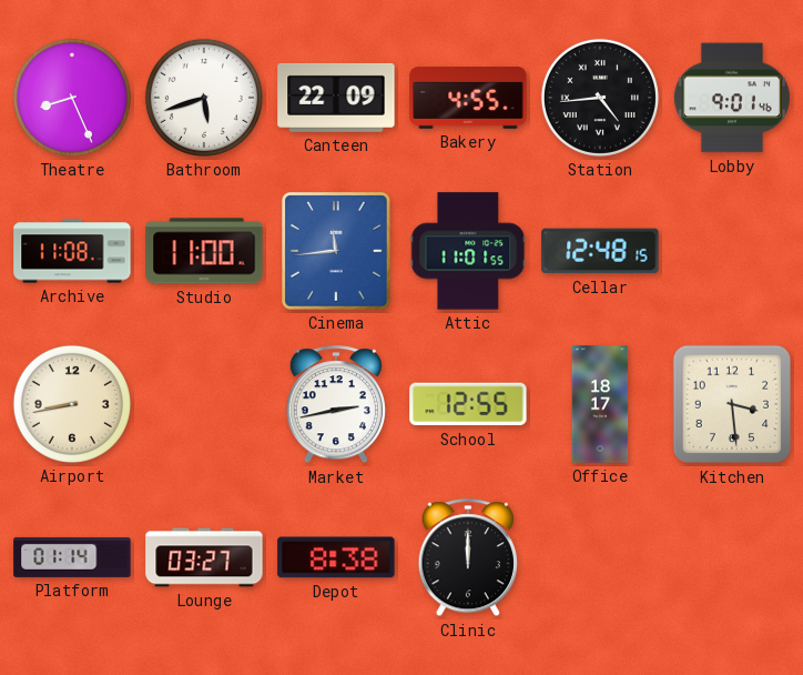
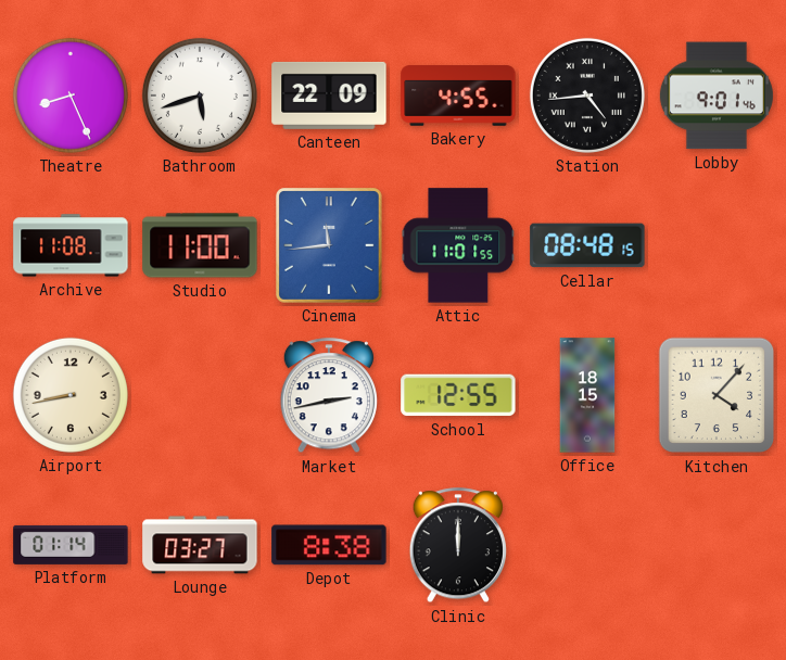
Cellar: 12:48 -> 08:48
Office: 18:17 -> 18:15
Kitchen: 3:29 -> 4:07
